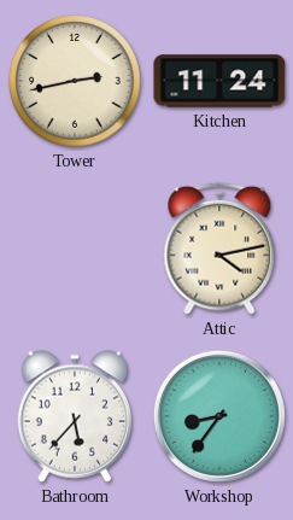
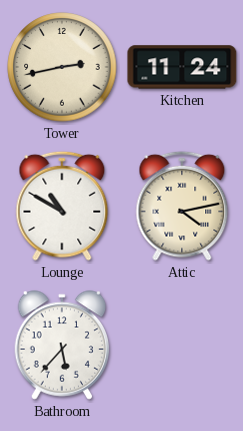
Lounge: none -> 10:50
Workshop: 8:36 -> none
